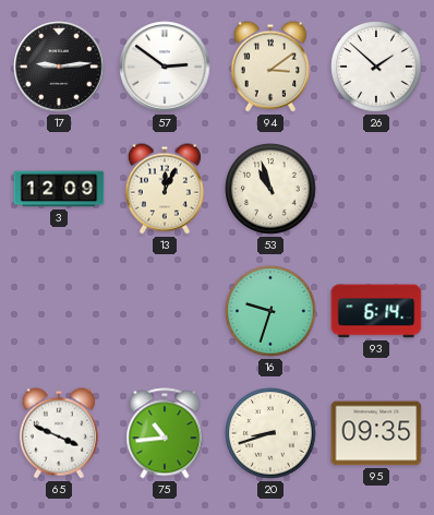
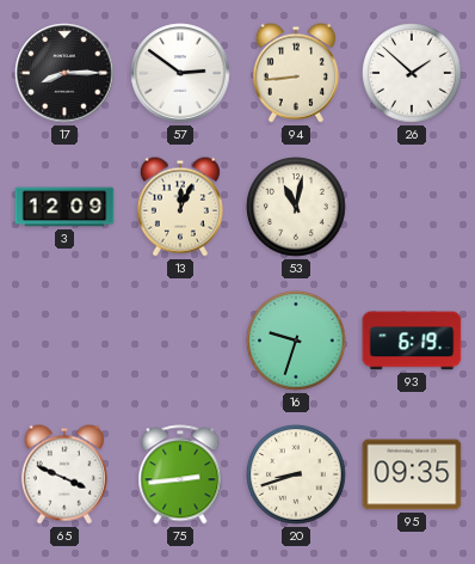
17: 9:14 -> 8:15
94: 3:09 -> 8:44
53: 10:57 -> 11:02
93: 6:14 -> 6:19
75: 10:44 -> 2:44
